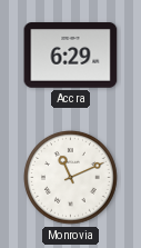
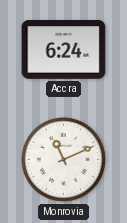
Accra: 6:29 -> 6:24
